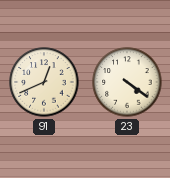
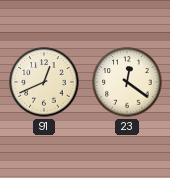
23: 4:21 -> 12:21
